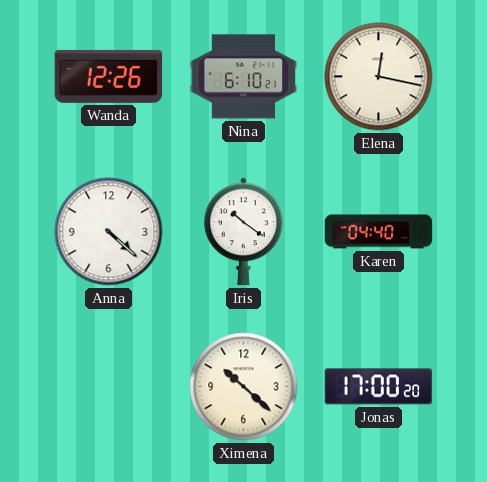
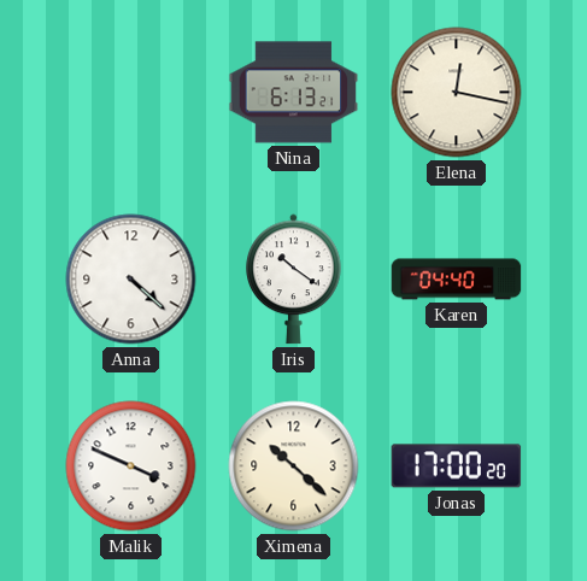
Wanda: 12:26 -> none
Nina: 6:10 -> 6:13
Malik: none -> 3:49
